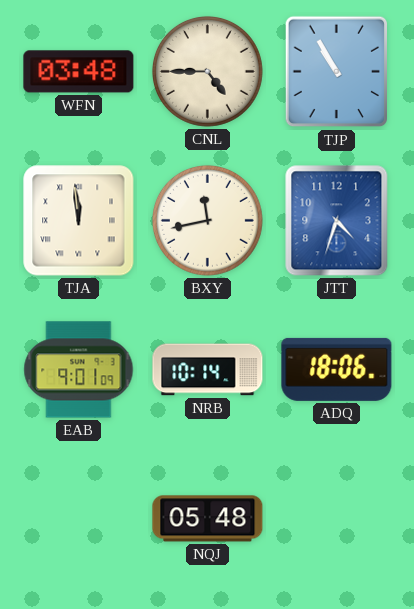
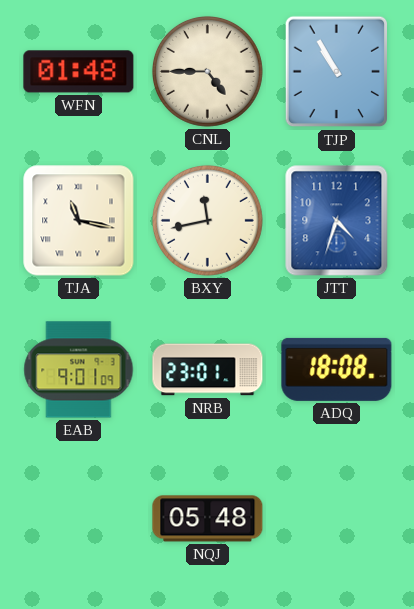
WFN: 03:48 -> 01:48
TJA: 11:59 -> 11:17
NRB: 10:14 -> 23:01
ADQ: 18:06 -> 18:08
